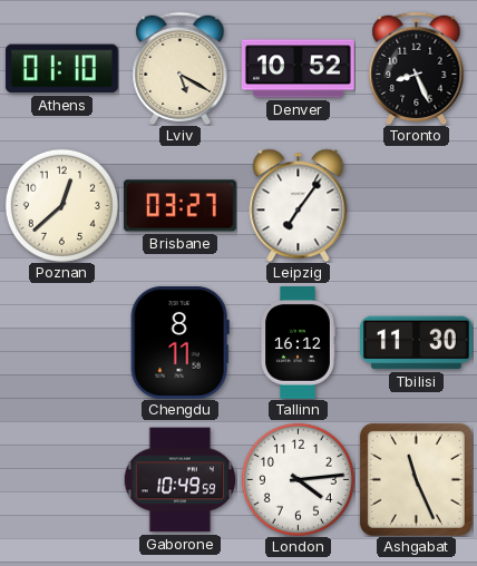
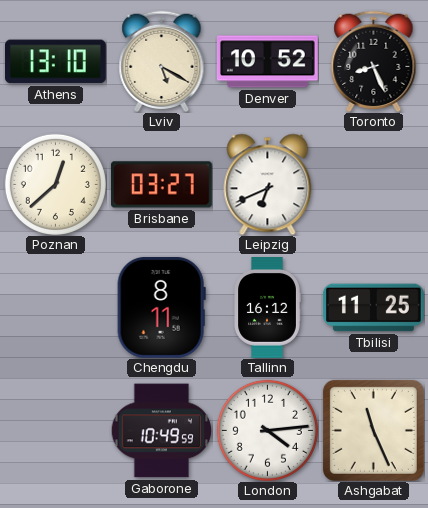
Athens: 01:10 -> 13:10
Leipzig: 7:06 -> 6:41
Tbilisi: 11:30 -> 11:25
